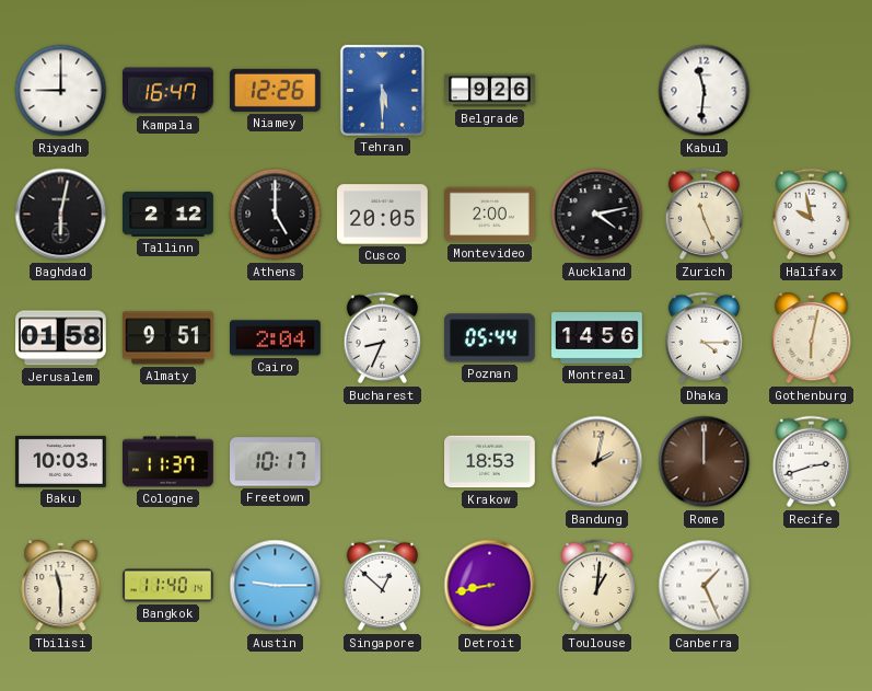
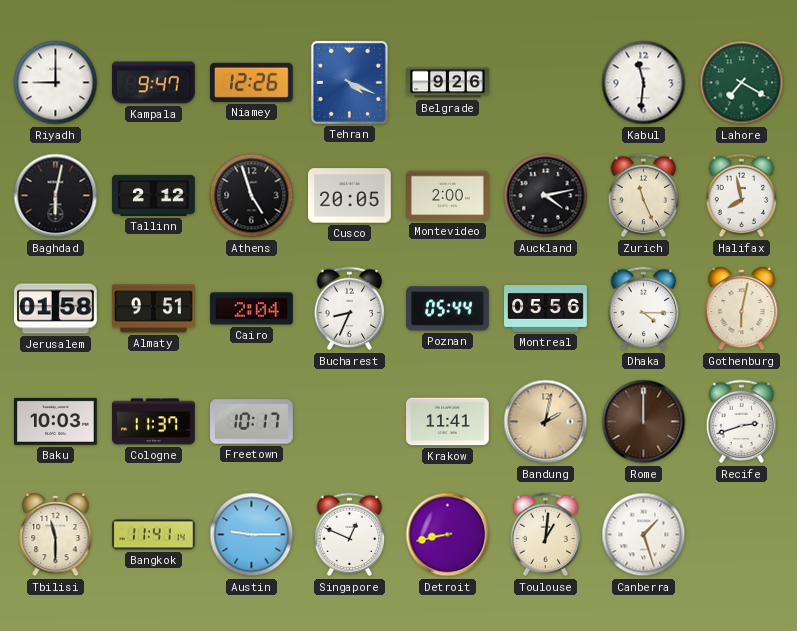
Kampala: 16:47 -> 9:47
Tehran: 5:30 -> 4:19
Lahore: none -> 7:20
Athens: 5:00 -> 4:57
Halifax: 9:58 -> 7:58
Montreal: 14:56 -> 05:56
Krakow: 18:53 -> 11:41
Bangkok: 11:40 -> 11:41
Singapore: 12:52 -> 12:49
Canberra: 1:26 -> 1:27
